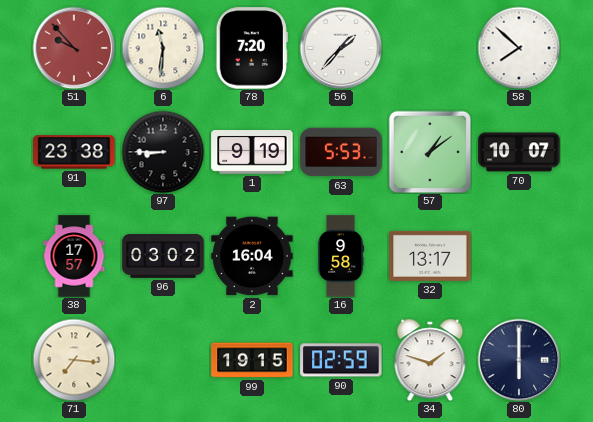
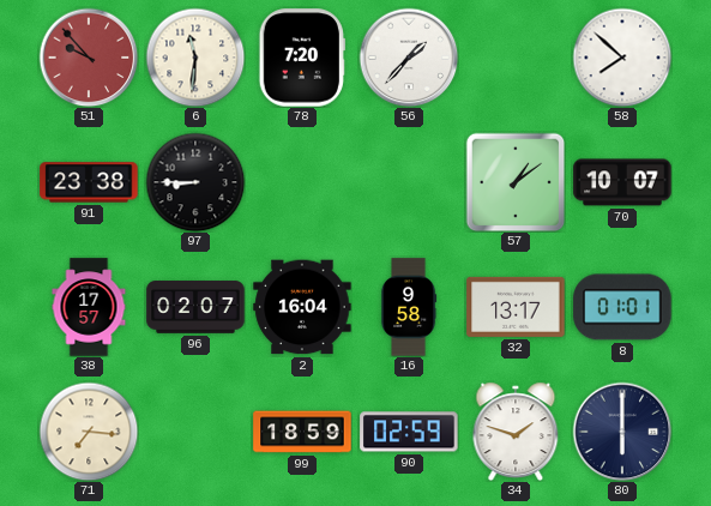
1: 9:19 -> none
63: 5:53 -> none
96: 03:02 -> 02:07
8: none -> 01:01
99: 19:15 -> 18:59
